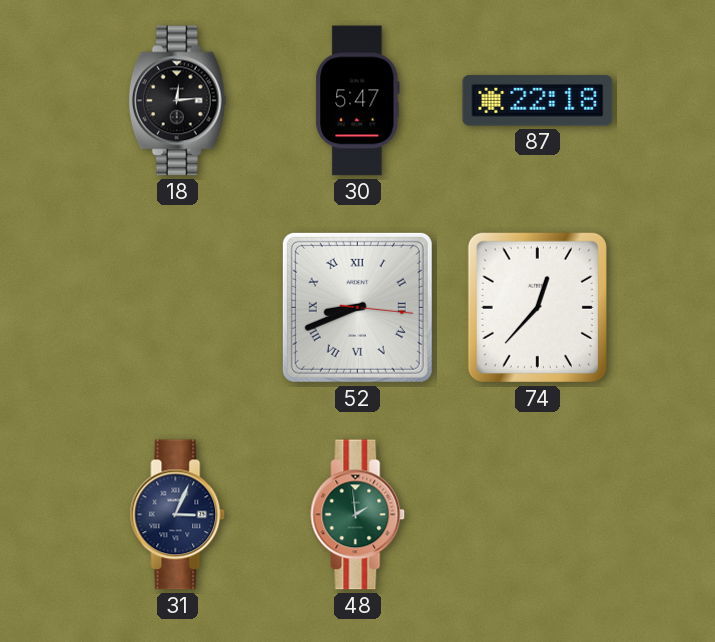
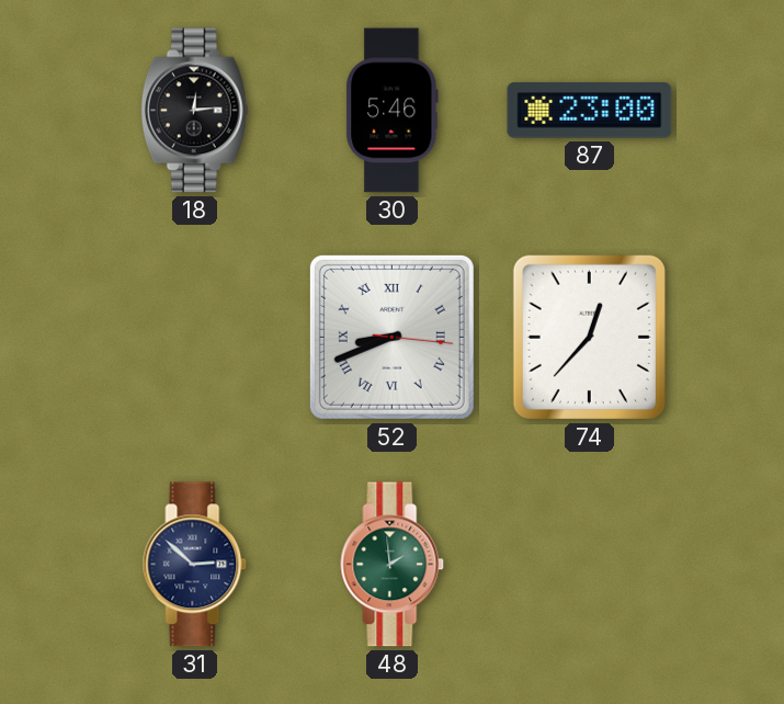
30: 5:47 -> 5:46
87: 22:18 -> 23:00
31: 3:04 -> 2:52
